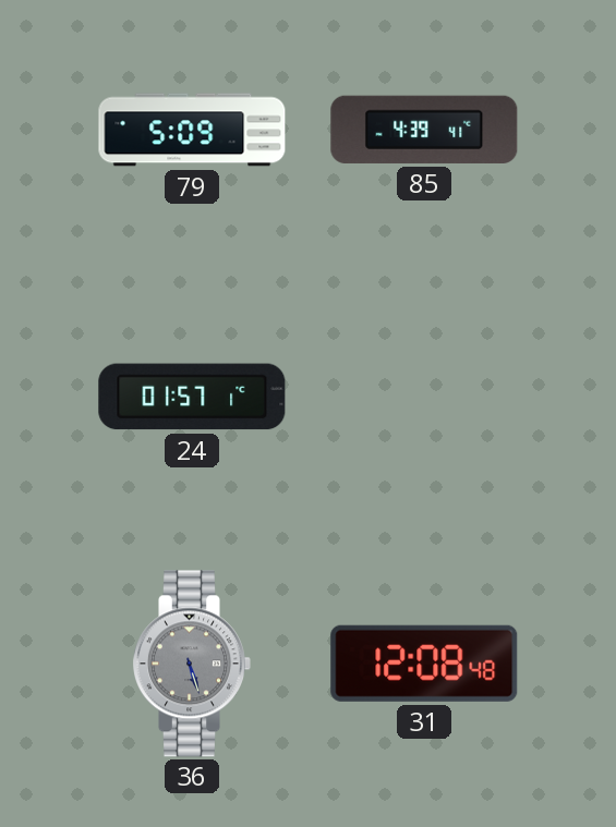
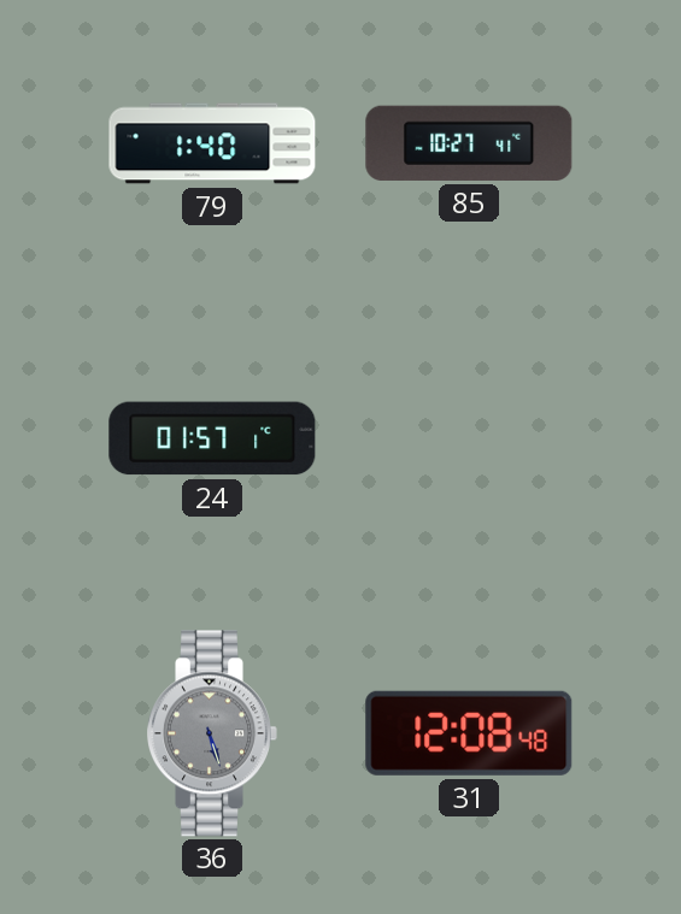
79: 5:09 -> 1:40
85: 4:39 -> 10:27
